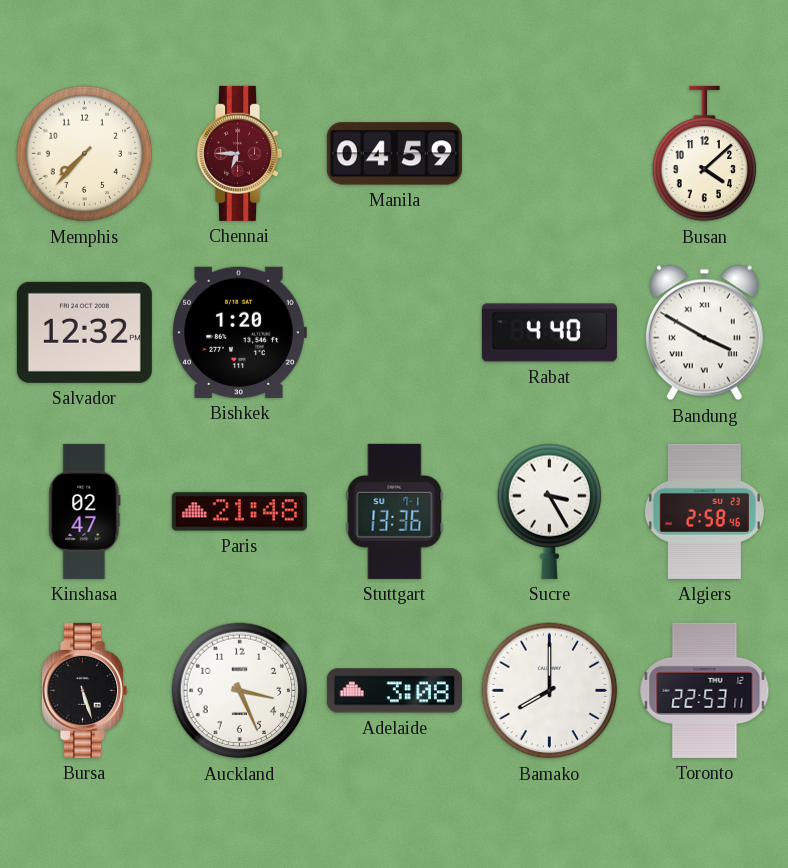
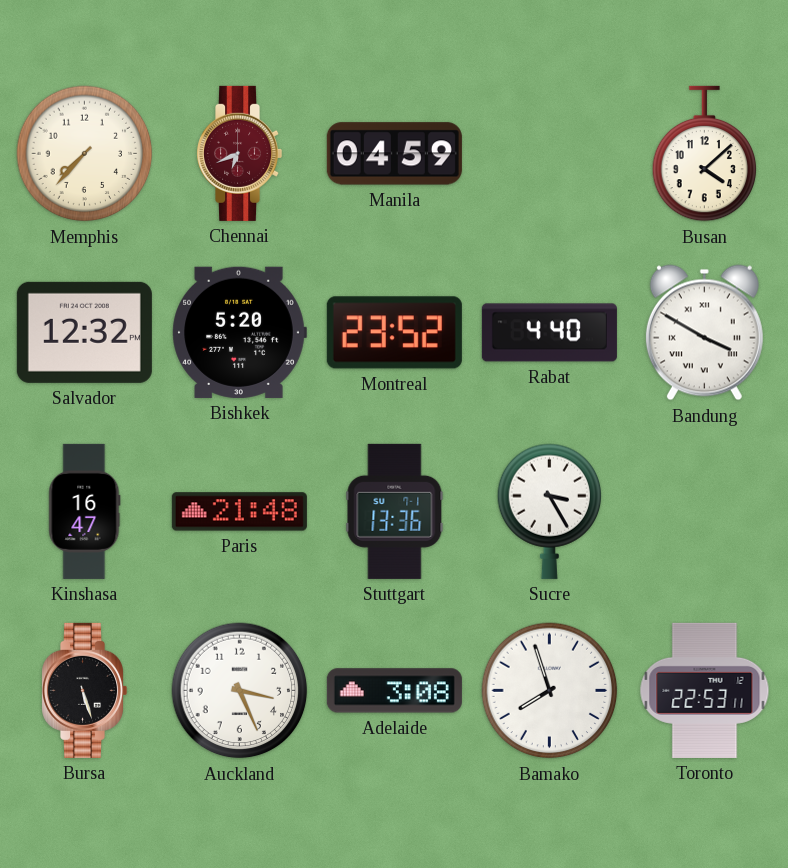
Chennai: 6:45 -> 6:41
Bishkek: 1:20 -> 5:20
Montreal: none -> 23:52
Kinshasa: 02:47 -> 16:47
Algiers: 2:58 -> none
Bamako: 8:00 -> 7:57
